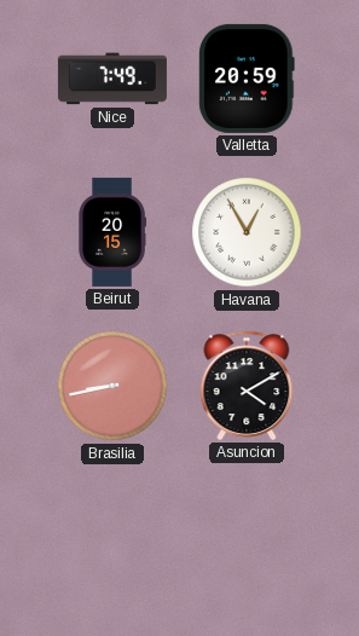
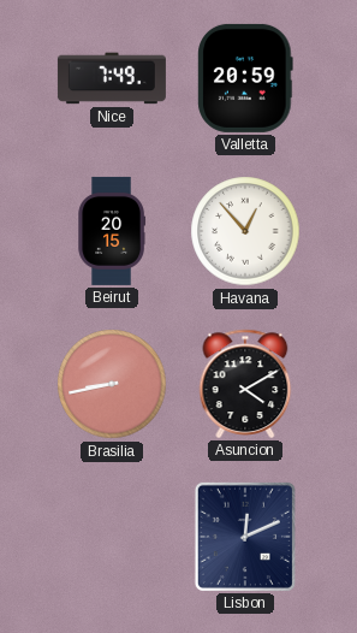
Havana: 12:55 -> 12:53
Lisbon: none -> 12:11
